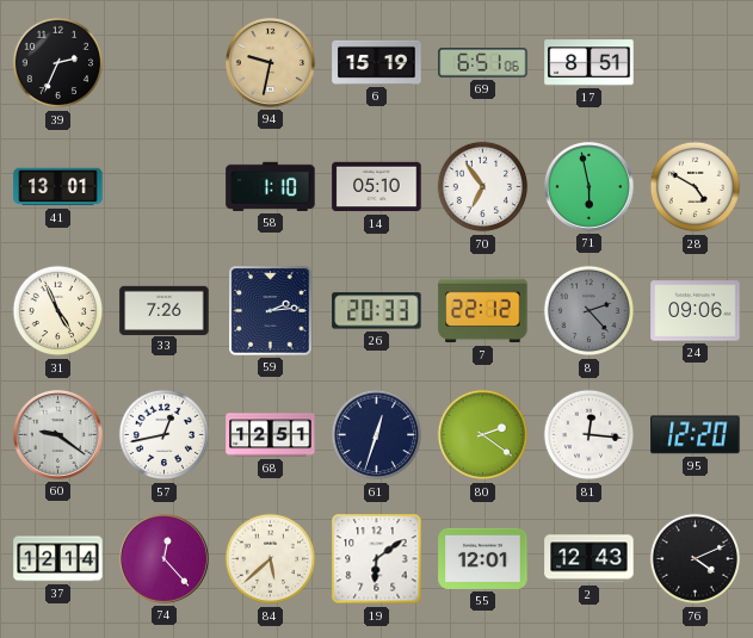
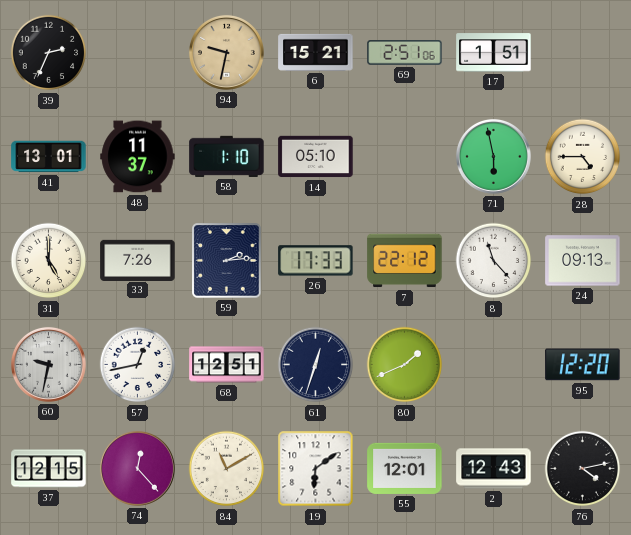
6: 15:19 -> 15:21
69: 6:51 -> 2:51
17: 8:51 -> 1:51
48: none -> 11:37
70: 6:54 -> none
28: 4:50 -> 4:45
31: 4:56 -> 5:00
26: 20:33 -> 17:33
8: 2:23 -> 11:23
8 dial: grey -> white
24: 09:06 -> 09:13
60: 9:21 -> 9:32
80: 2:21 -> 1:41
81: 12:16 -> none
37: 12:14 -> 12:15
84: 5:38 -> 11:10
76: 4:11 -> 4:13
